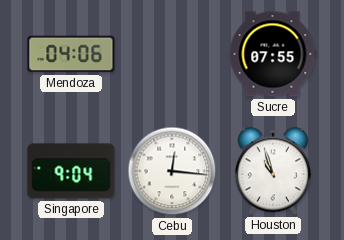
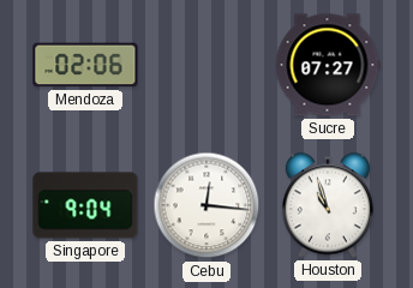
Mendoza: 04:06 -> 02:06
Sucre: 07:55 -> 07:27
